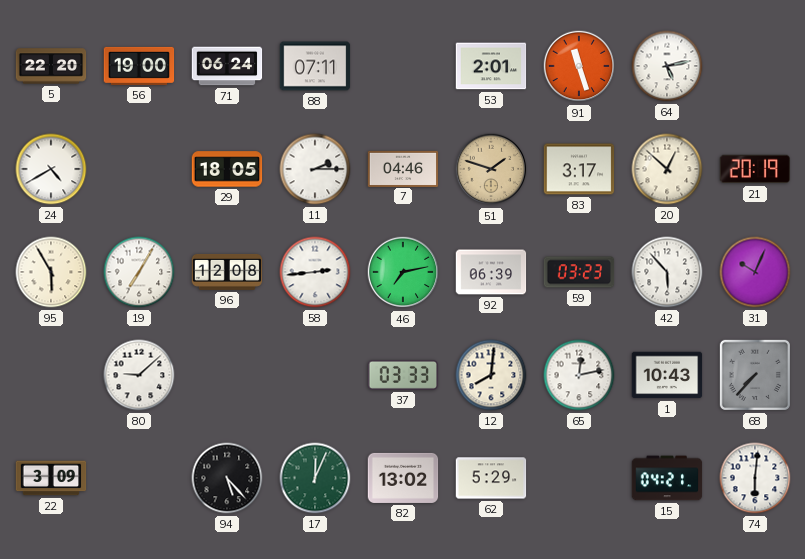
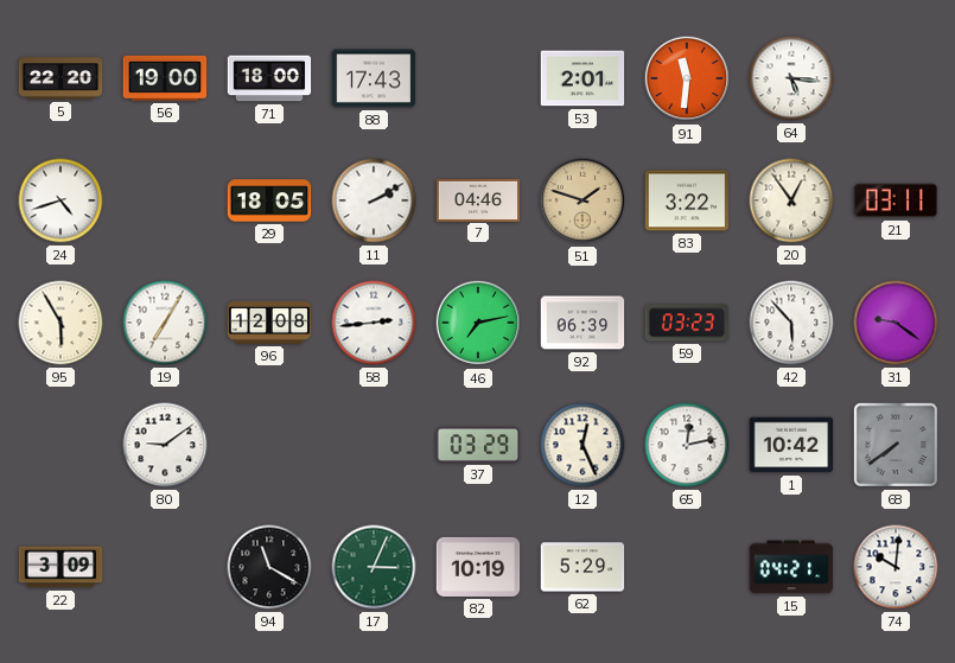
71: 06:24 -> 18:00
88: 07:11 -> 17:43
91: 11:27 -> 11:31
64: 5:13 -> 5:16
24: 4:40 -> 4:42
11: 2:15 -> 2:10
83: 3:17 -> 3:22
20: 12:52 -> 12:54
21: 20:19 -> 03:11
31: 10:04 -> 9:21
80: 9:08 -> 9:09
37: 03:33 -> 03:29
12: 8:01 -> 12:26
1: 10:43 -> 10:42
68: 7:37 -> 7:39
94: 5:23 -> 11:20
17: 12:04 -> 3:04
82: 13:02 -> 10:19
74: 6:01 -> 10:01
